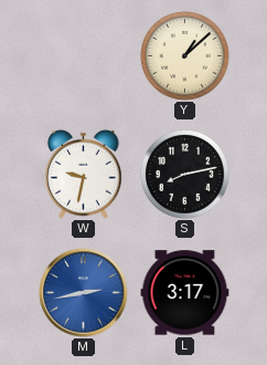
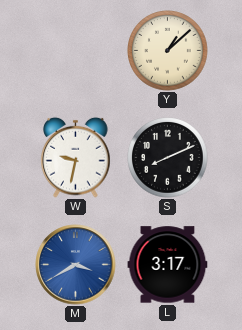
S: 8:13 -> 8:11
M: 2:43 -> 3:40
